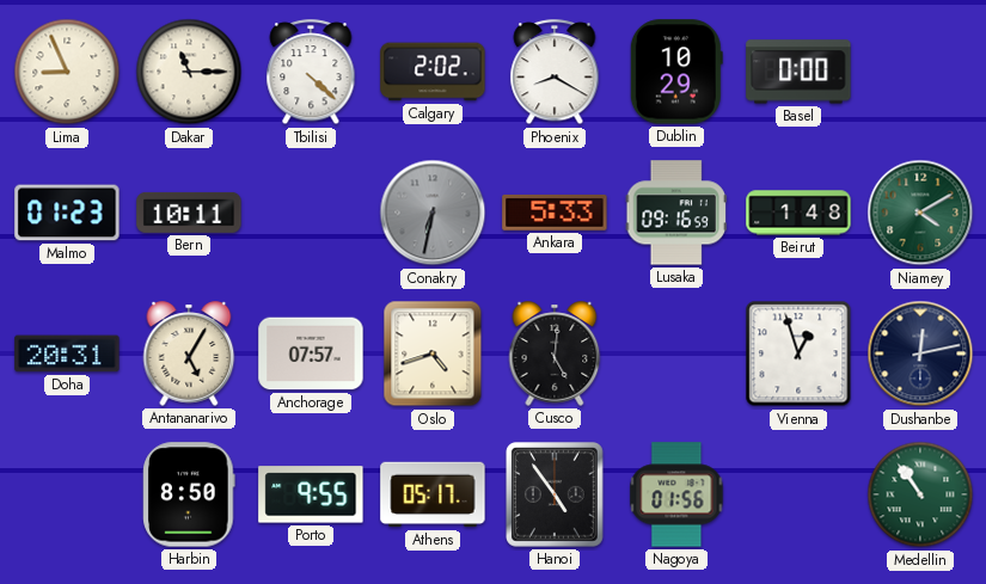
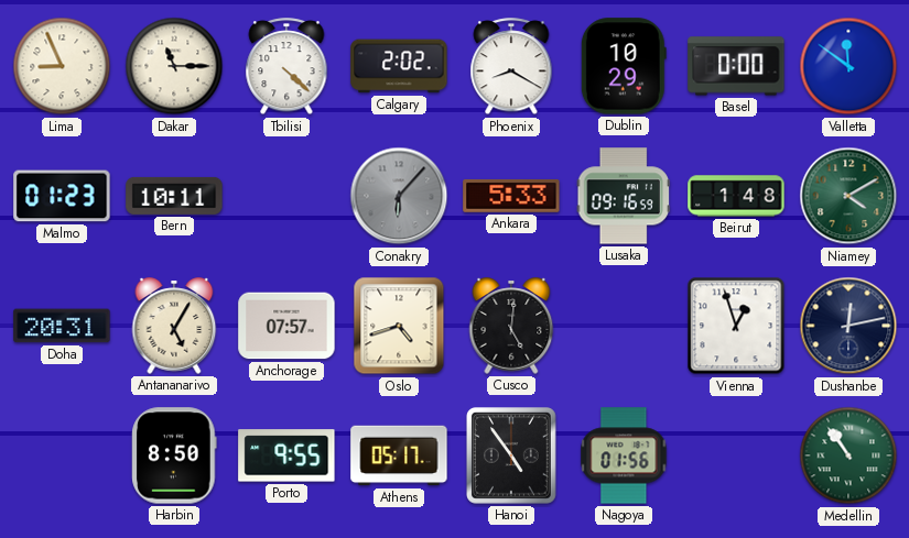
Valletta: none -> 11:51
Conakry: 6:32 -> 6:07
